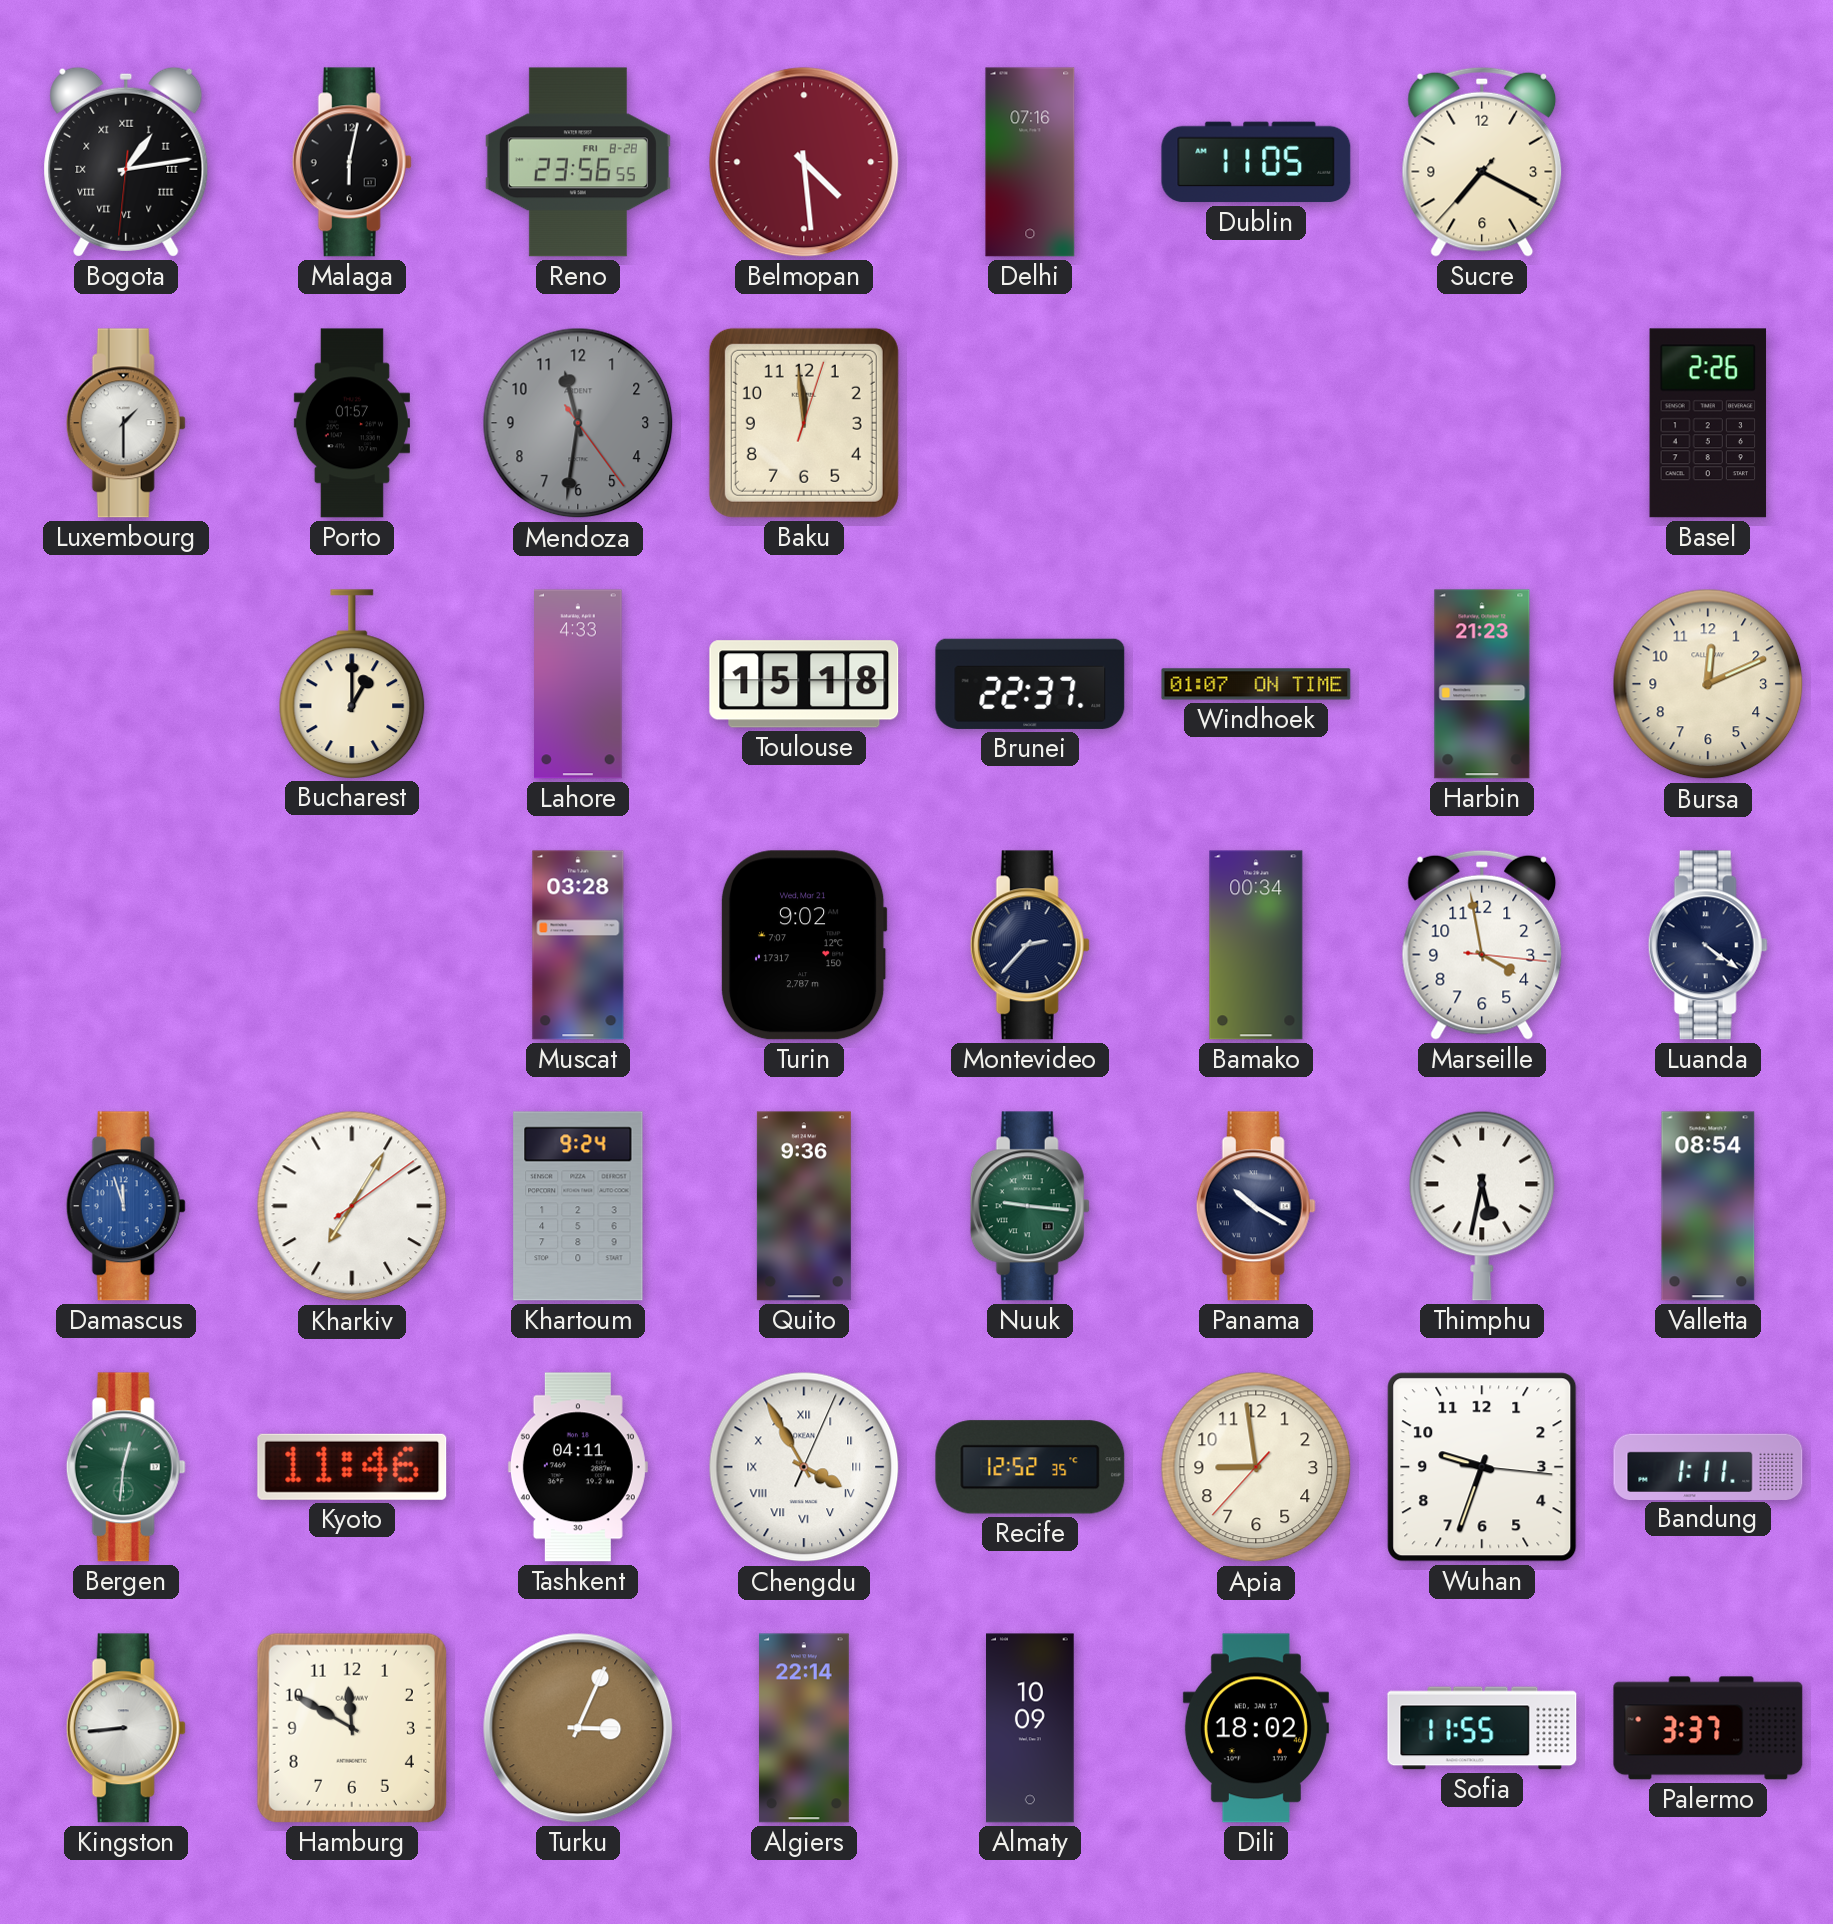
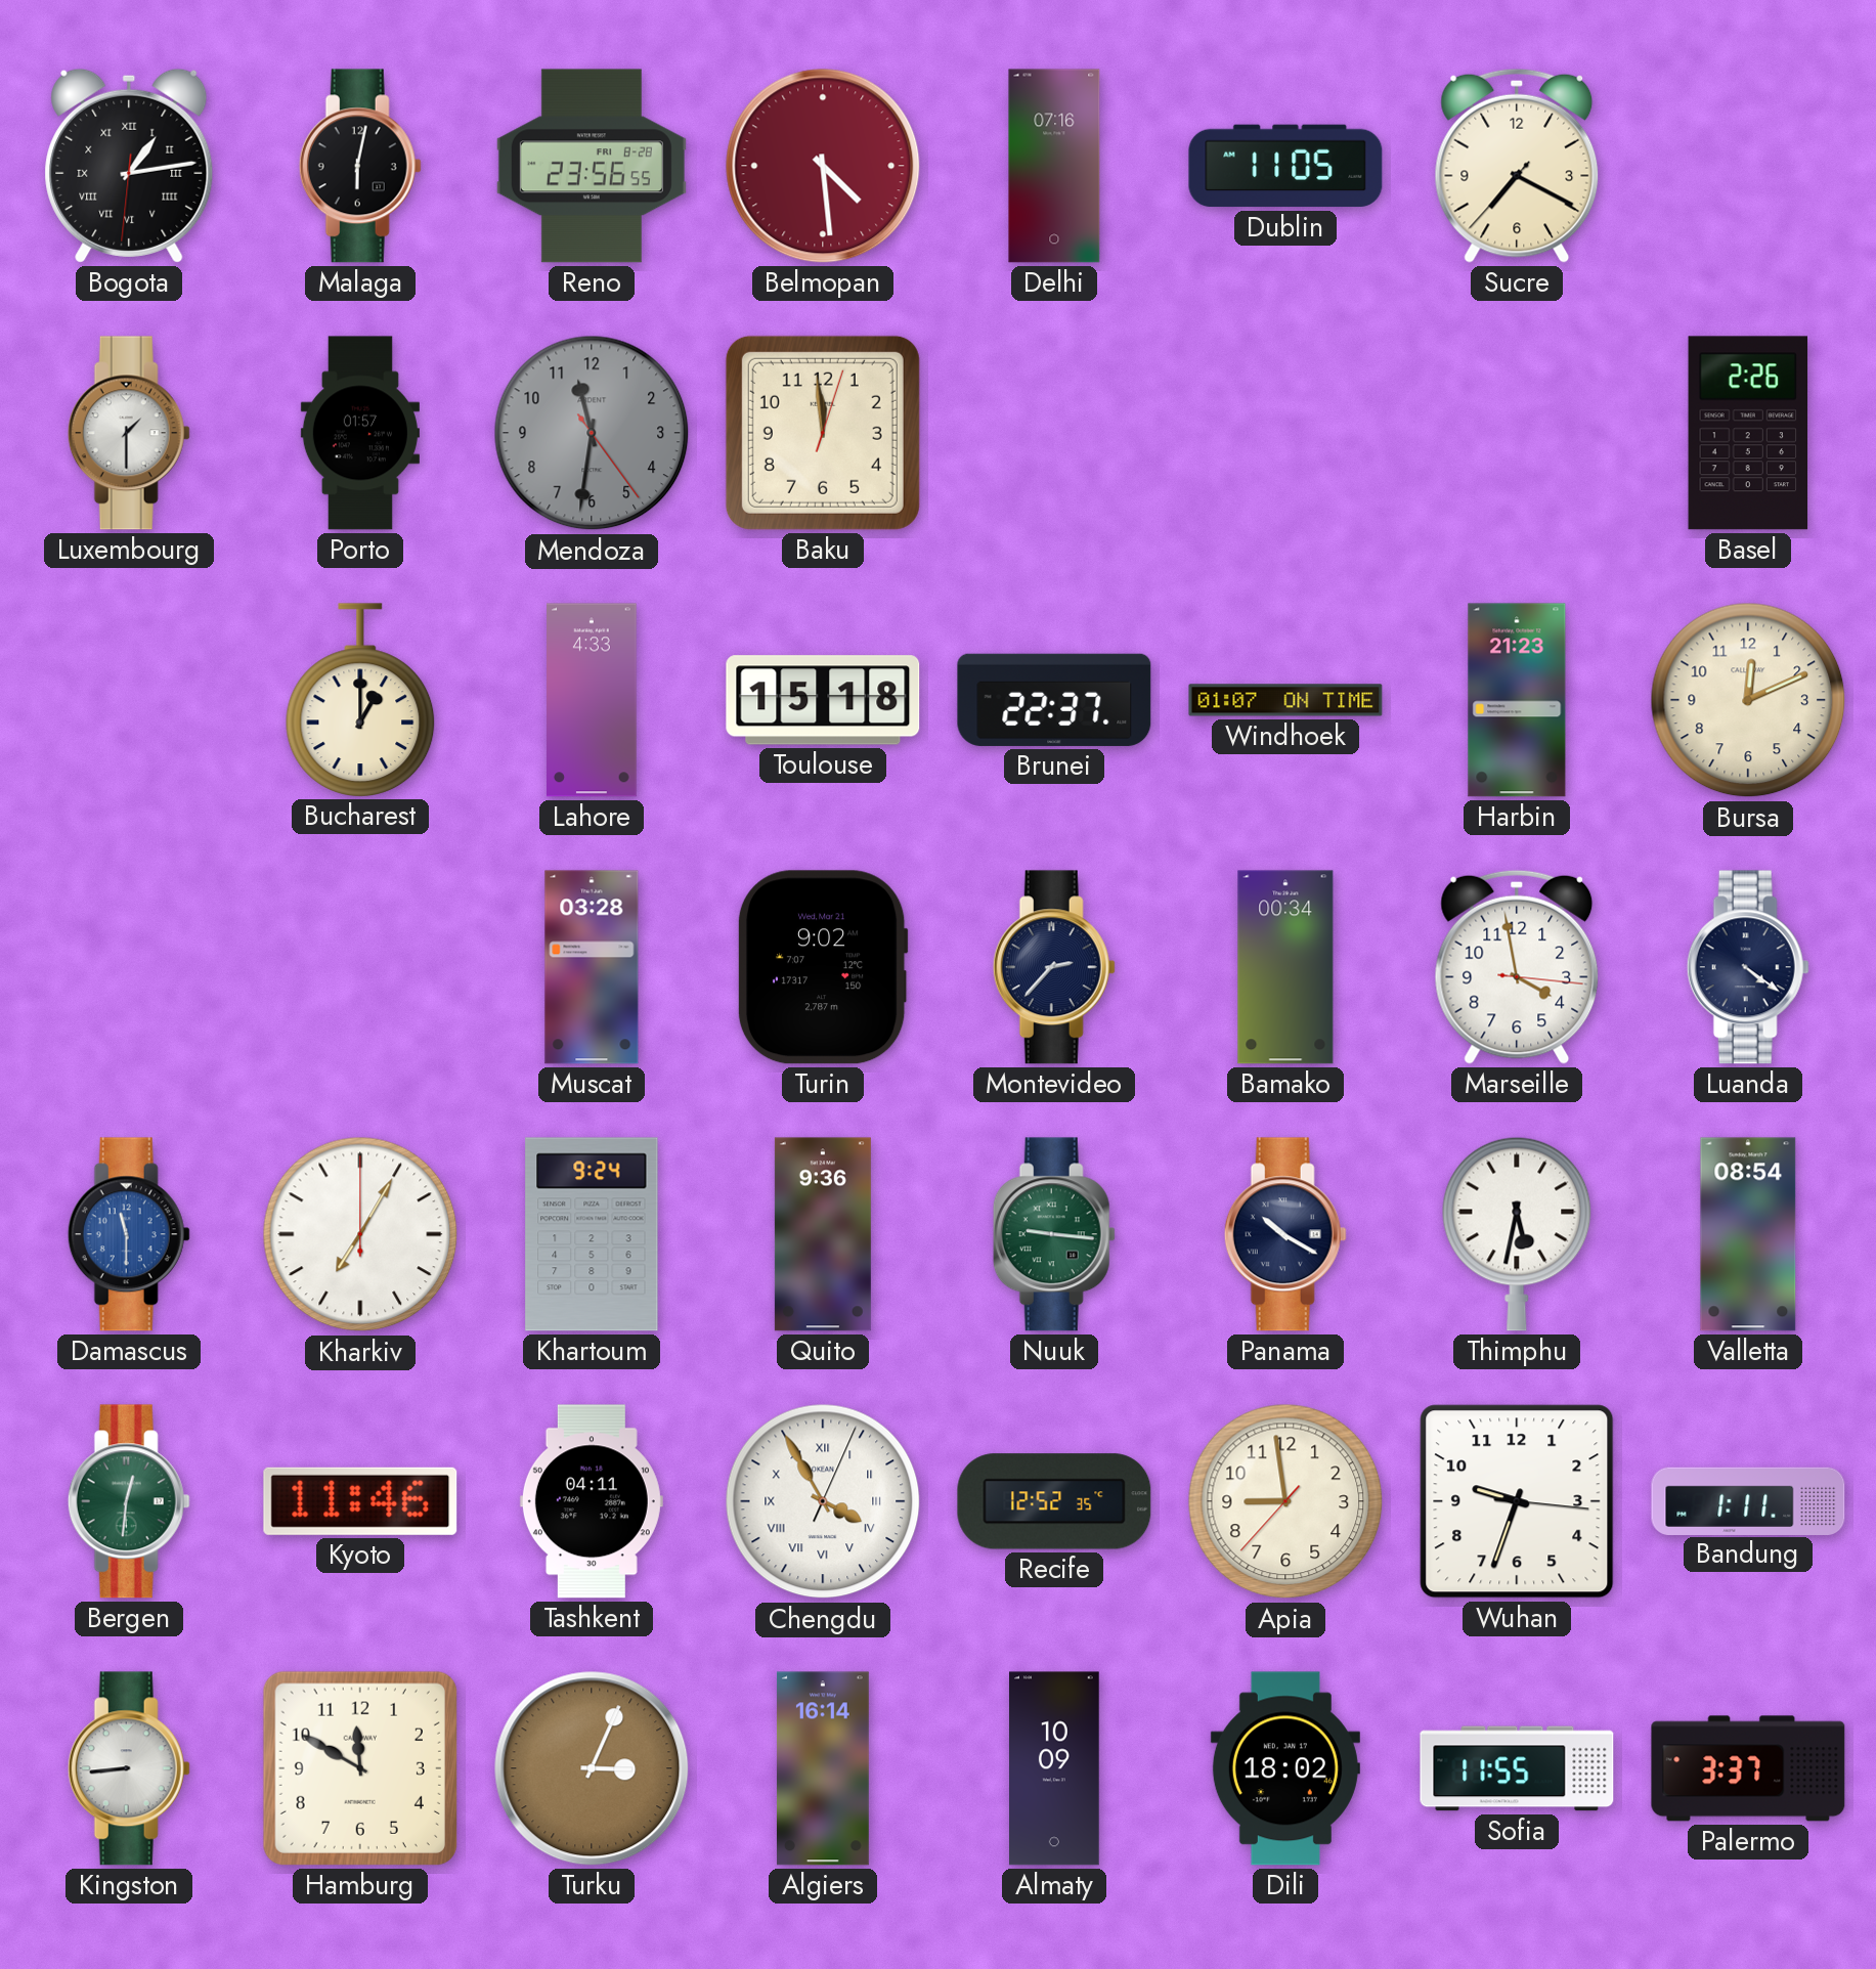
Damascus: 11:57 -> 11:30
Kharkiv: 7:05:09 -> 7:05:00
Algiers: 22:14 -> 16:14
